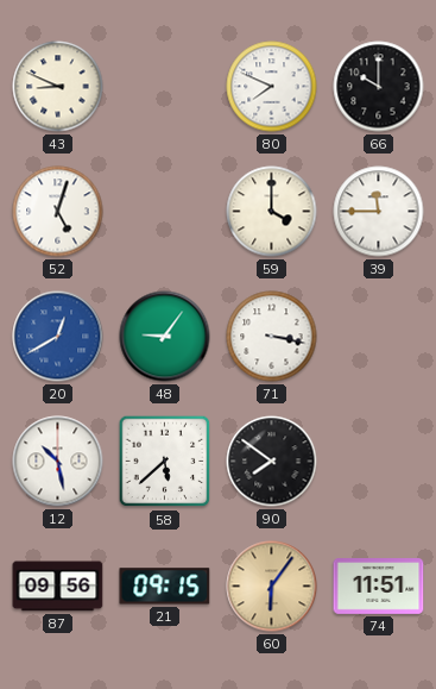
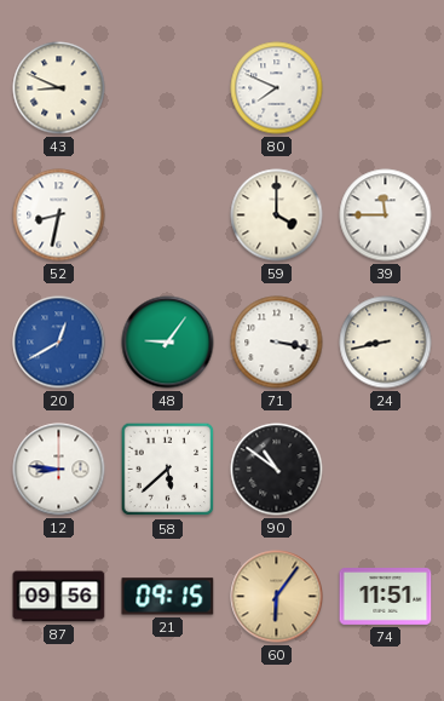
66: 10:00 -> none
52: 5:03 -> 8:32
24: none -> 8:43
12: 10:28 -> 8:46
90: 7:51 -> 10:51
